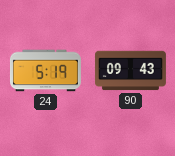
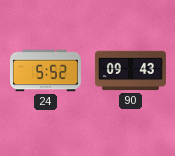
24: 5:19 -> 5:52
